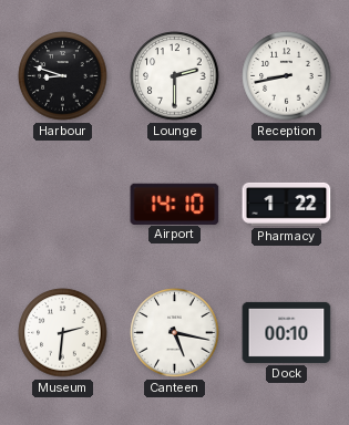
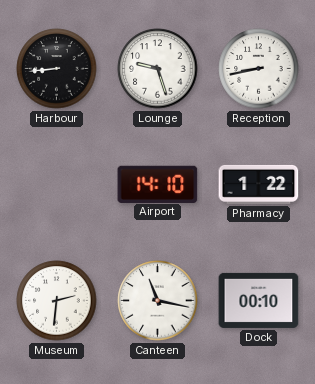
Harbour: 8:48 -> 8:44
Lounge: 2:30 -> 9:27
Canteen: 5:17 -> 11:17
